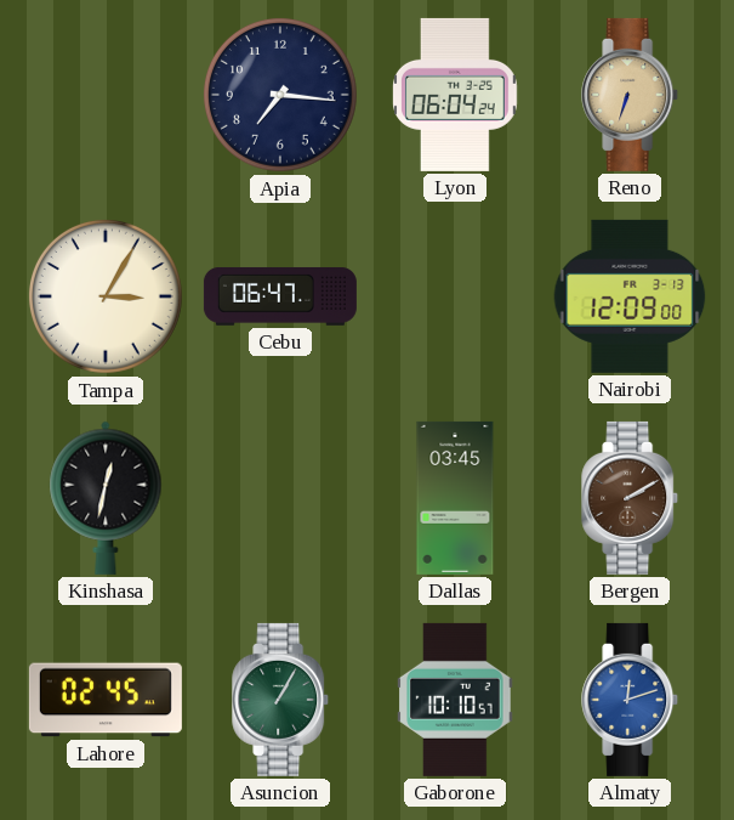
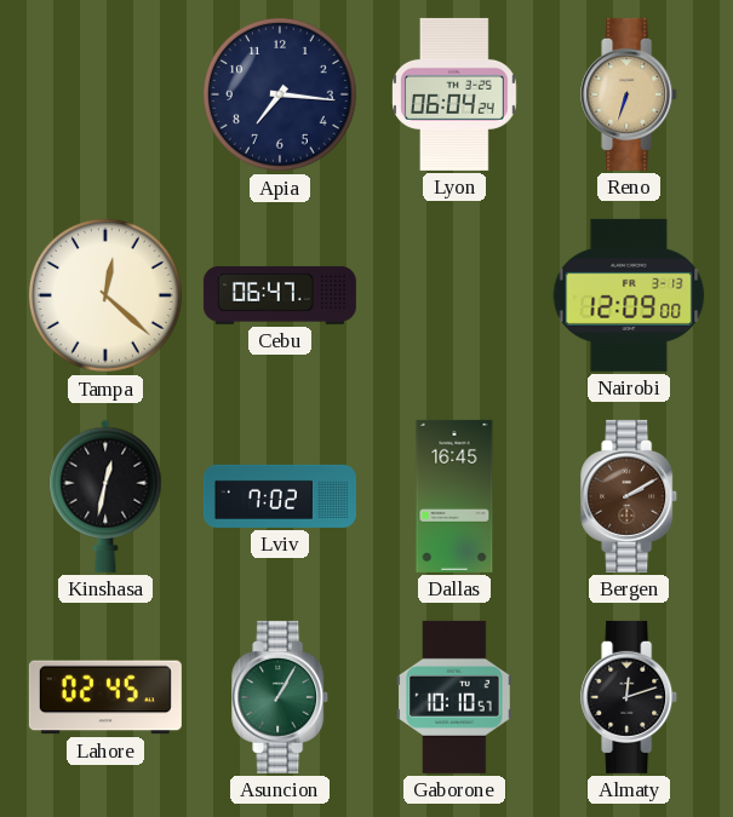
Tampa: 3:05 -> 12:22
Lviv: none -> 7:02
Dallas: 03:45 -> 16:45
Almaty dial: blue -> black
